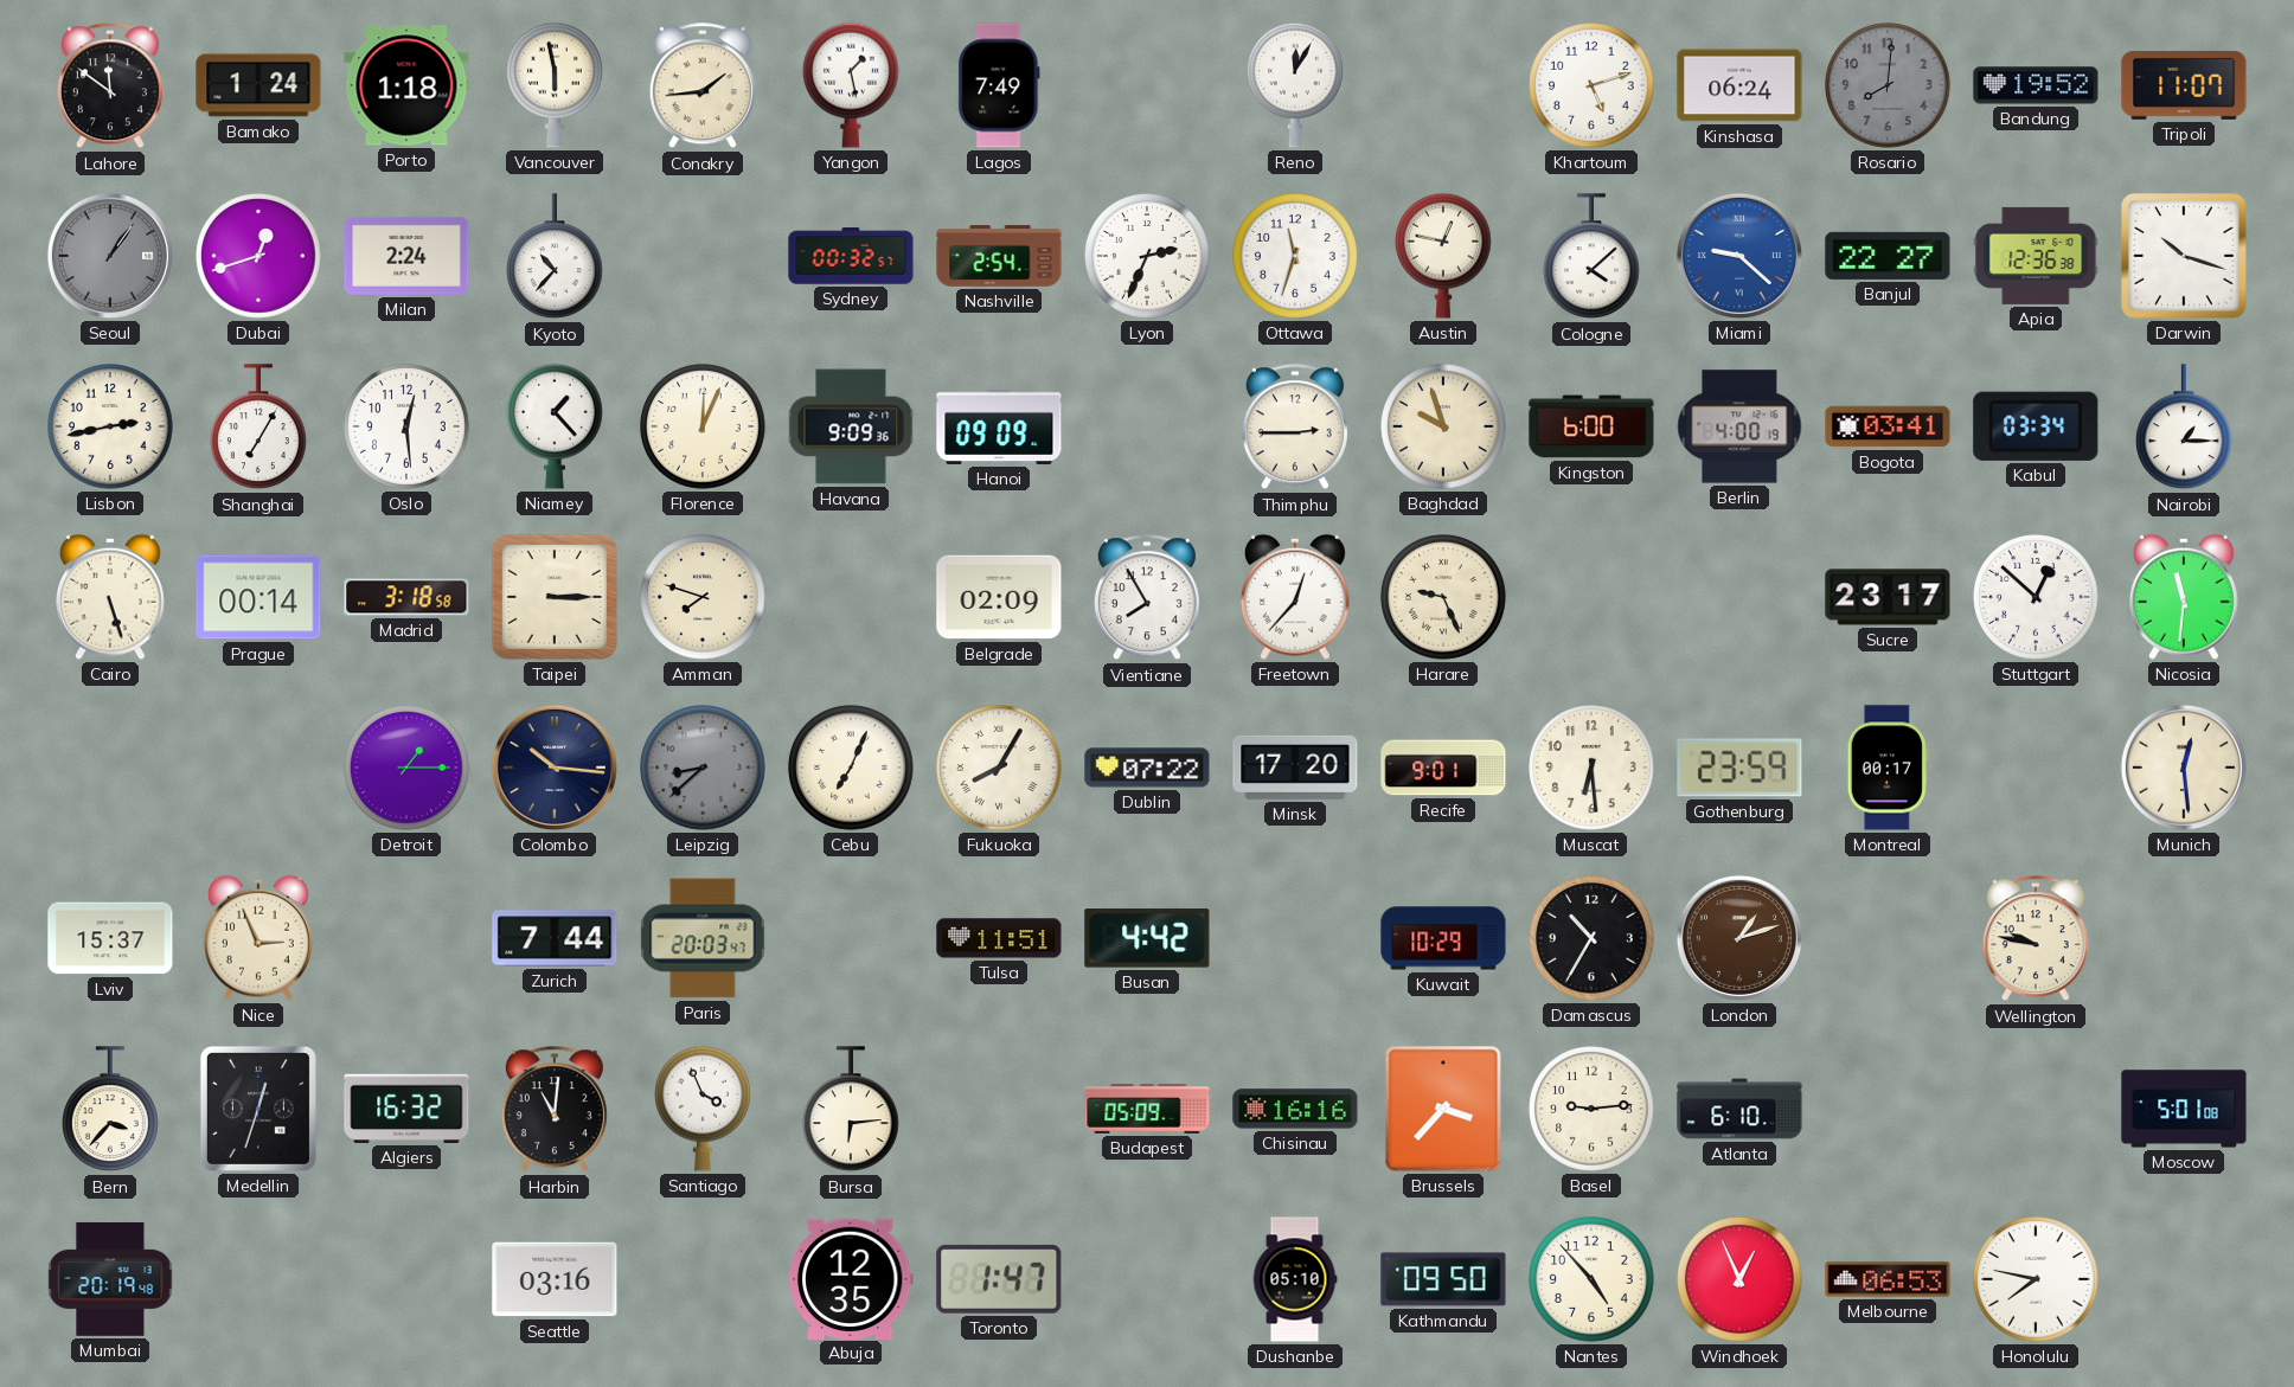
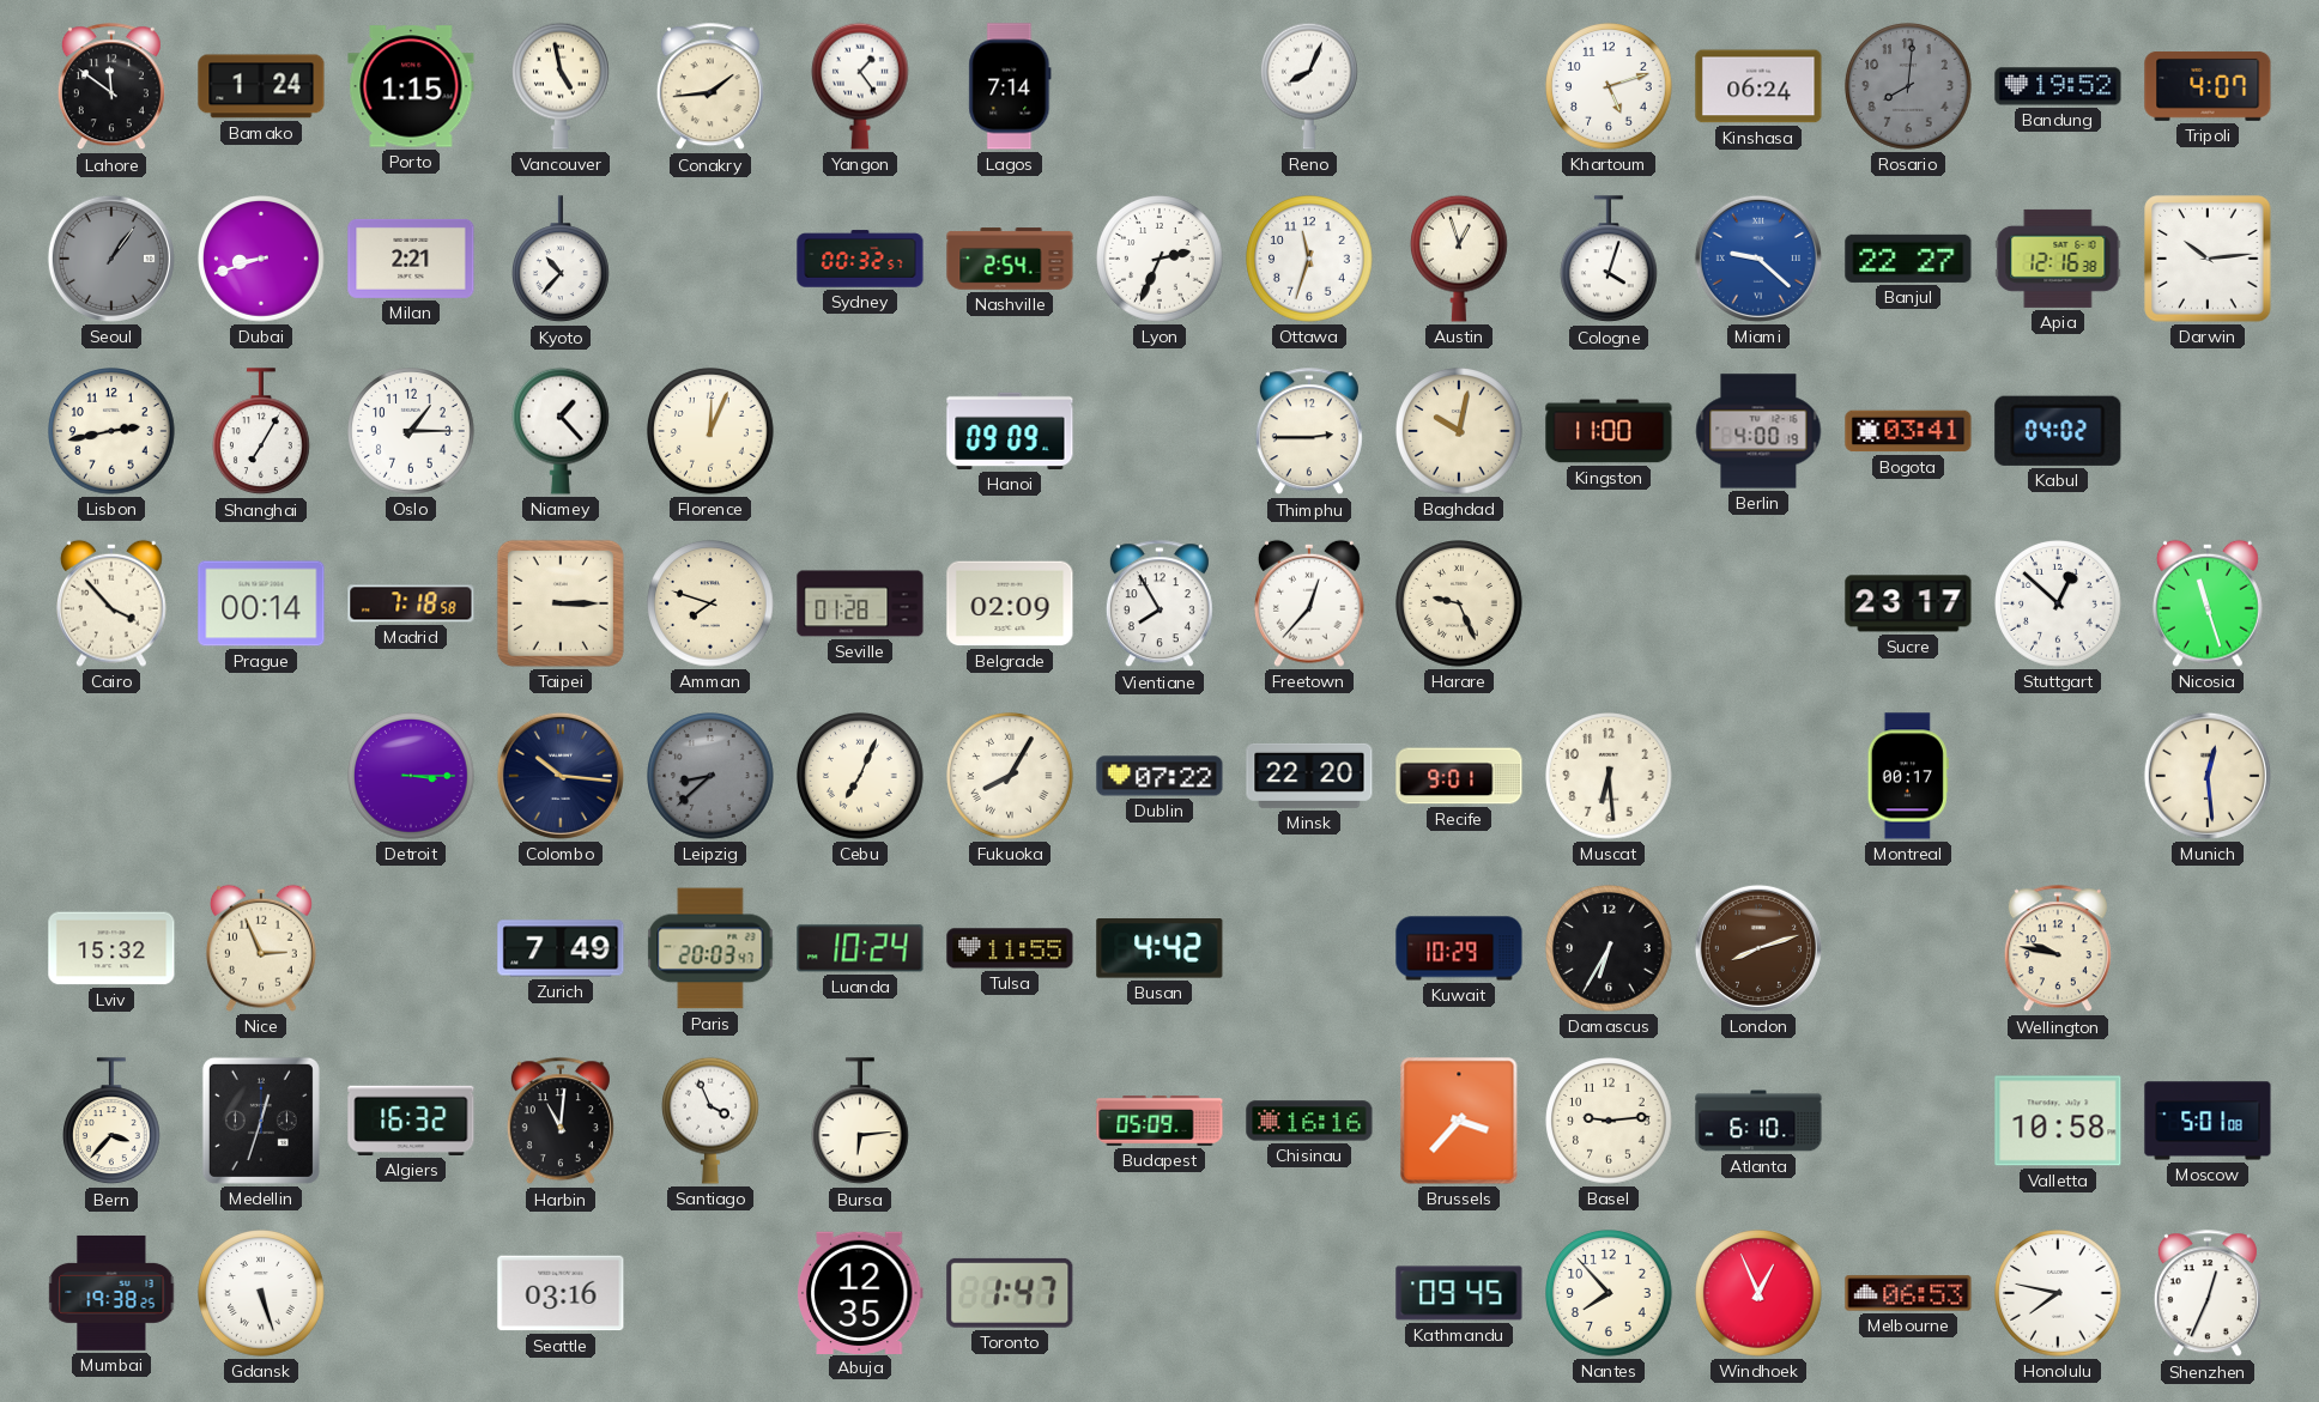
Porto: 1:18 -> 1:15
Vancouver: 5:58 -> 4:58
Yangon: 1:28 -> 1:24
Lagos: 7:49 -> 7:14
Reno: 12:05 -> 8:04
Tripoli: 11:07 -> 4:07
Dubai: 12:42 -> 8:42
Milan: 2:24 -> 2:21
Austin: 12:47 -> 12:57
Cologne: 4:08 -> 4:03
Apia: 12:36 -> 12:16
Darwin: 10:18 -> 10:14
Oslo: 12:29 -> 1:15
Havana: 9:09 -> none
Baghdad: 9:57 -> 10:02
Kingston: 6:00 -> 11:00
Kabul: 03:34 -> 04:02
Nairobi: 1:15 -> none
Cairo: 5:27 -> 3:53
Madrid: 3:18 -> 7:18
Seville: none -> 01:28
Nicosia: 11:31 -> 11:27
Detroit: 1:15 -> 3:15
Minsk: 17:20 -> 22:20
Gothenburg: 23:59 -> none
Lviv: 15:37 -> 15:32
Zurich: 7:44 -> 7:49
Luanda: none -> 10:24
Tulsa: 11:51 -> 11:55
Damascus: 10:35 -> 6:35
London: 1:12 -> 8:12
Valletta: none -> 10:58
Mumbai: 20:19 -> 19:38
Gdansk: none -> 5:27
Dushanbe: 05:10 -> none
Kathmandu: 09:50 -> 09:45
Nantes: 4:53 -> 7:53
Shenzhen: none -> 12:34
